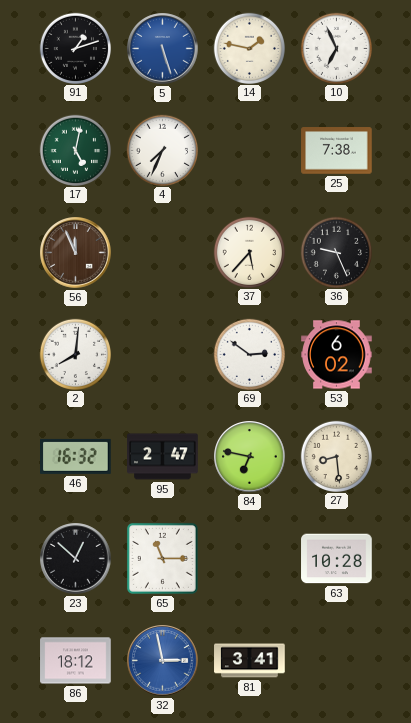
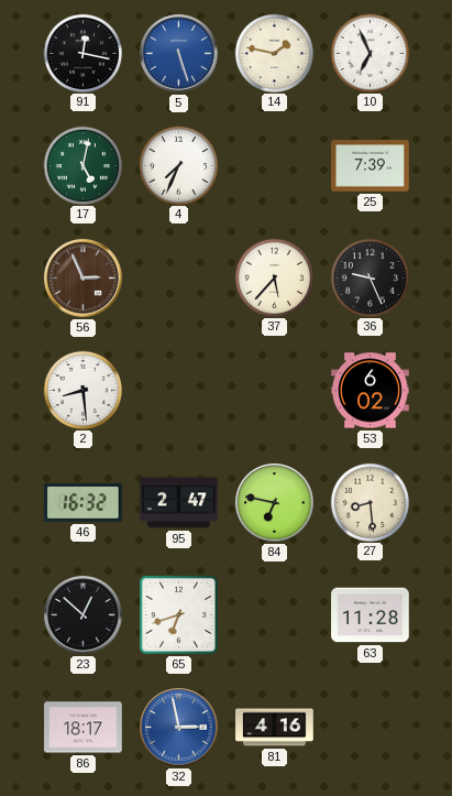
91: 1:12 -> 12:17
25: 7:38 -> 7:39
56: 11:56 -> 2:56
2: 8:01 -> 8:29
69: 2:51 -> none
65: 11:15 -> 6:42
63: 10:28 -> 11:28
86: 18:12 -> 18:17
81: 3:41 -> 4:16
